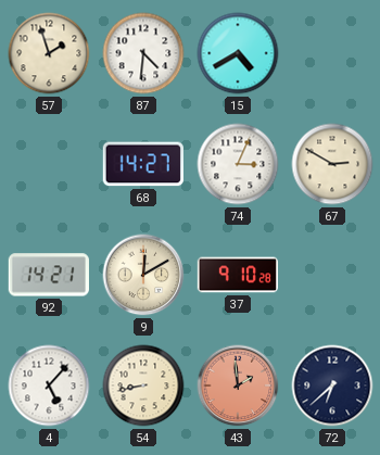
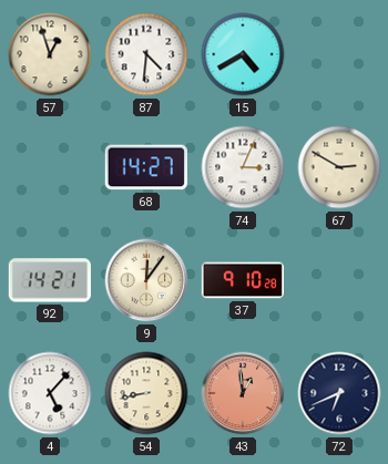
57: 1:57 -> 12:57
9: 12:10 -> 12:06
43: 1:59 -> 12:59
72: 6:38 -> 6:41
